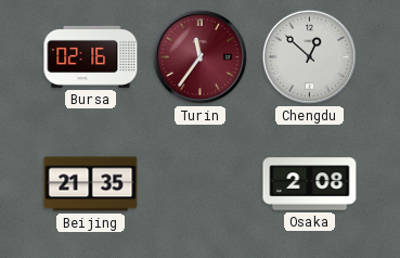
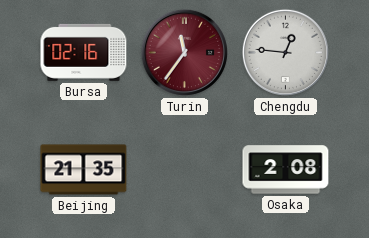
Chengdu: 12:52 -> 12:46
